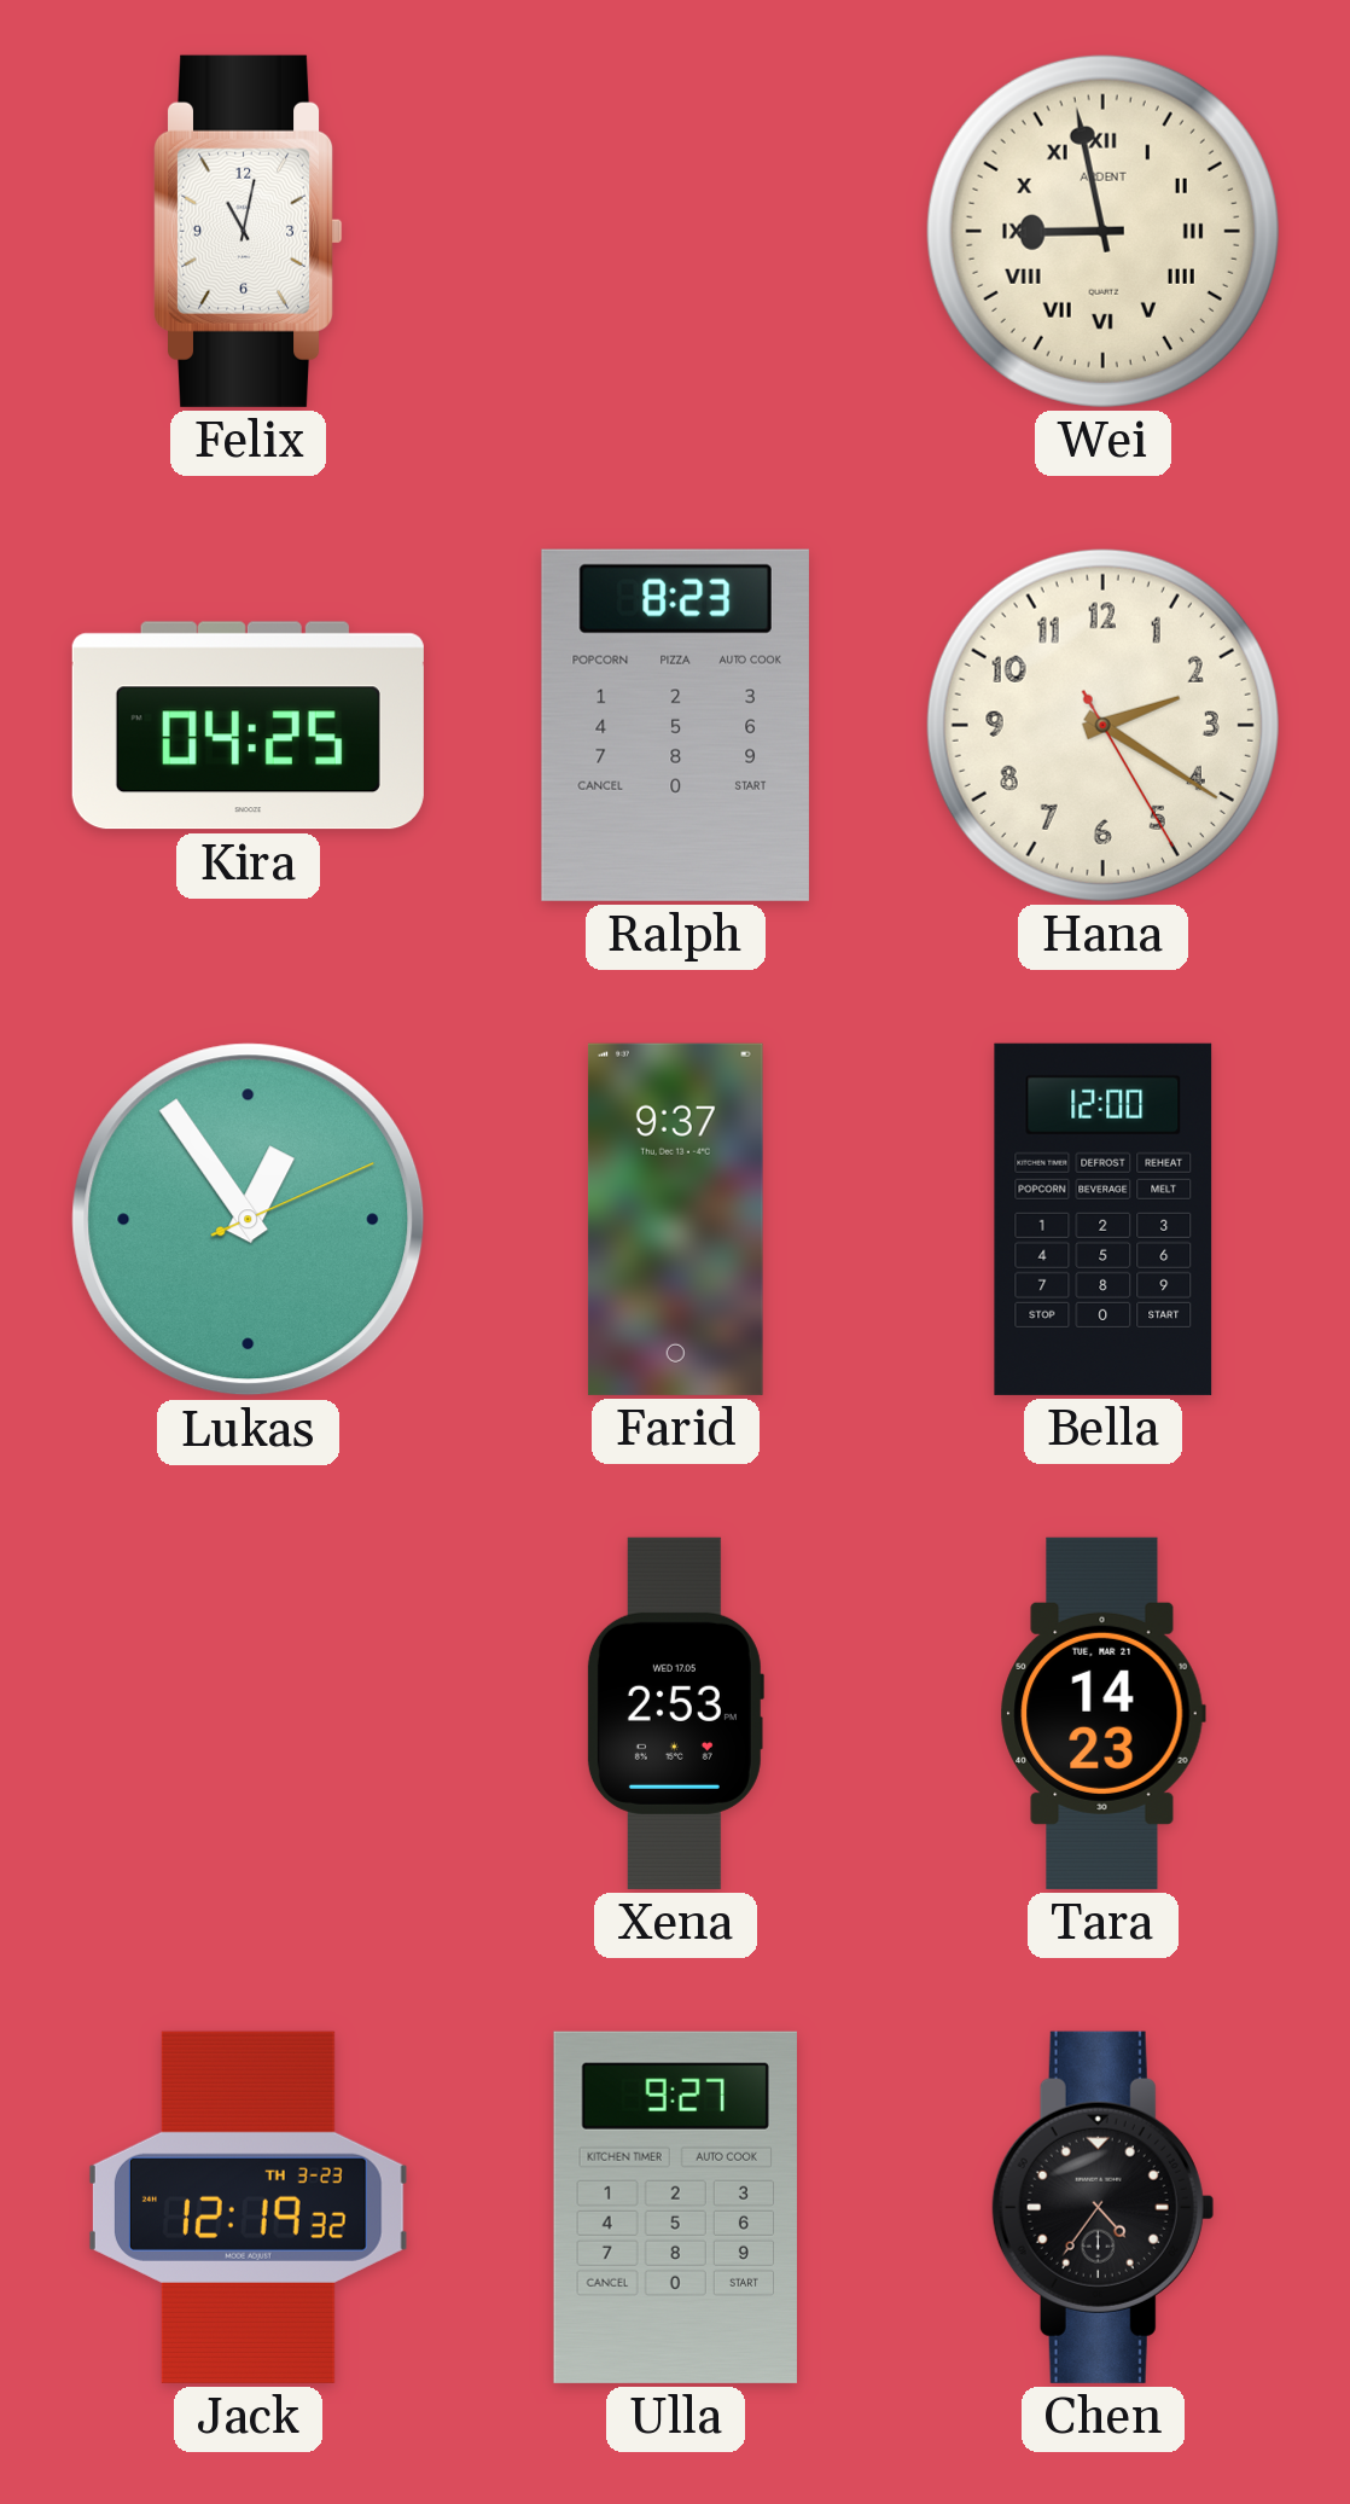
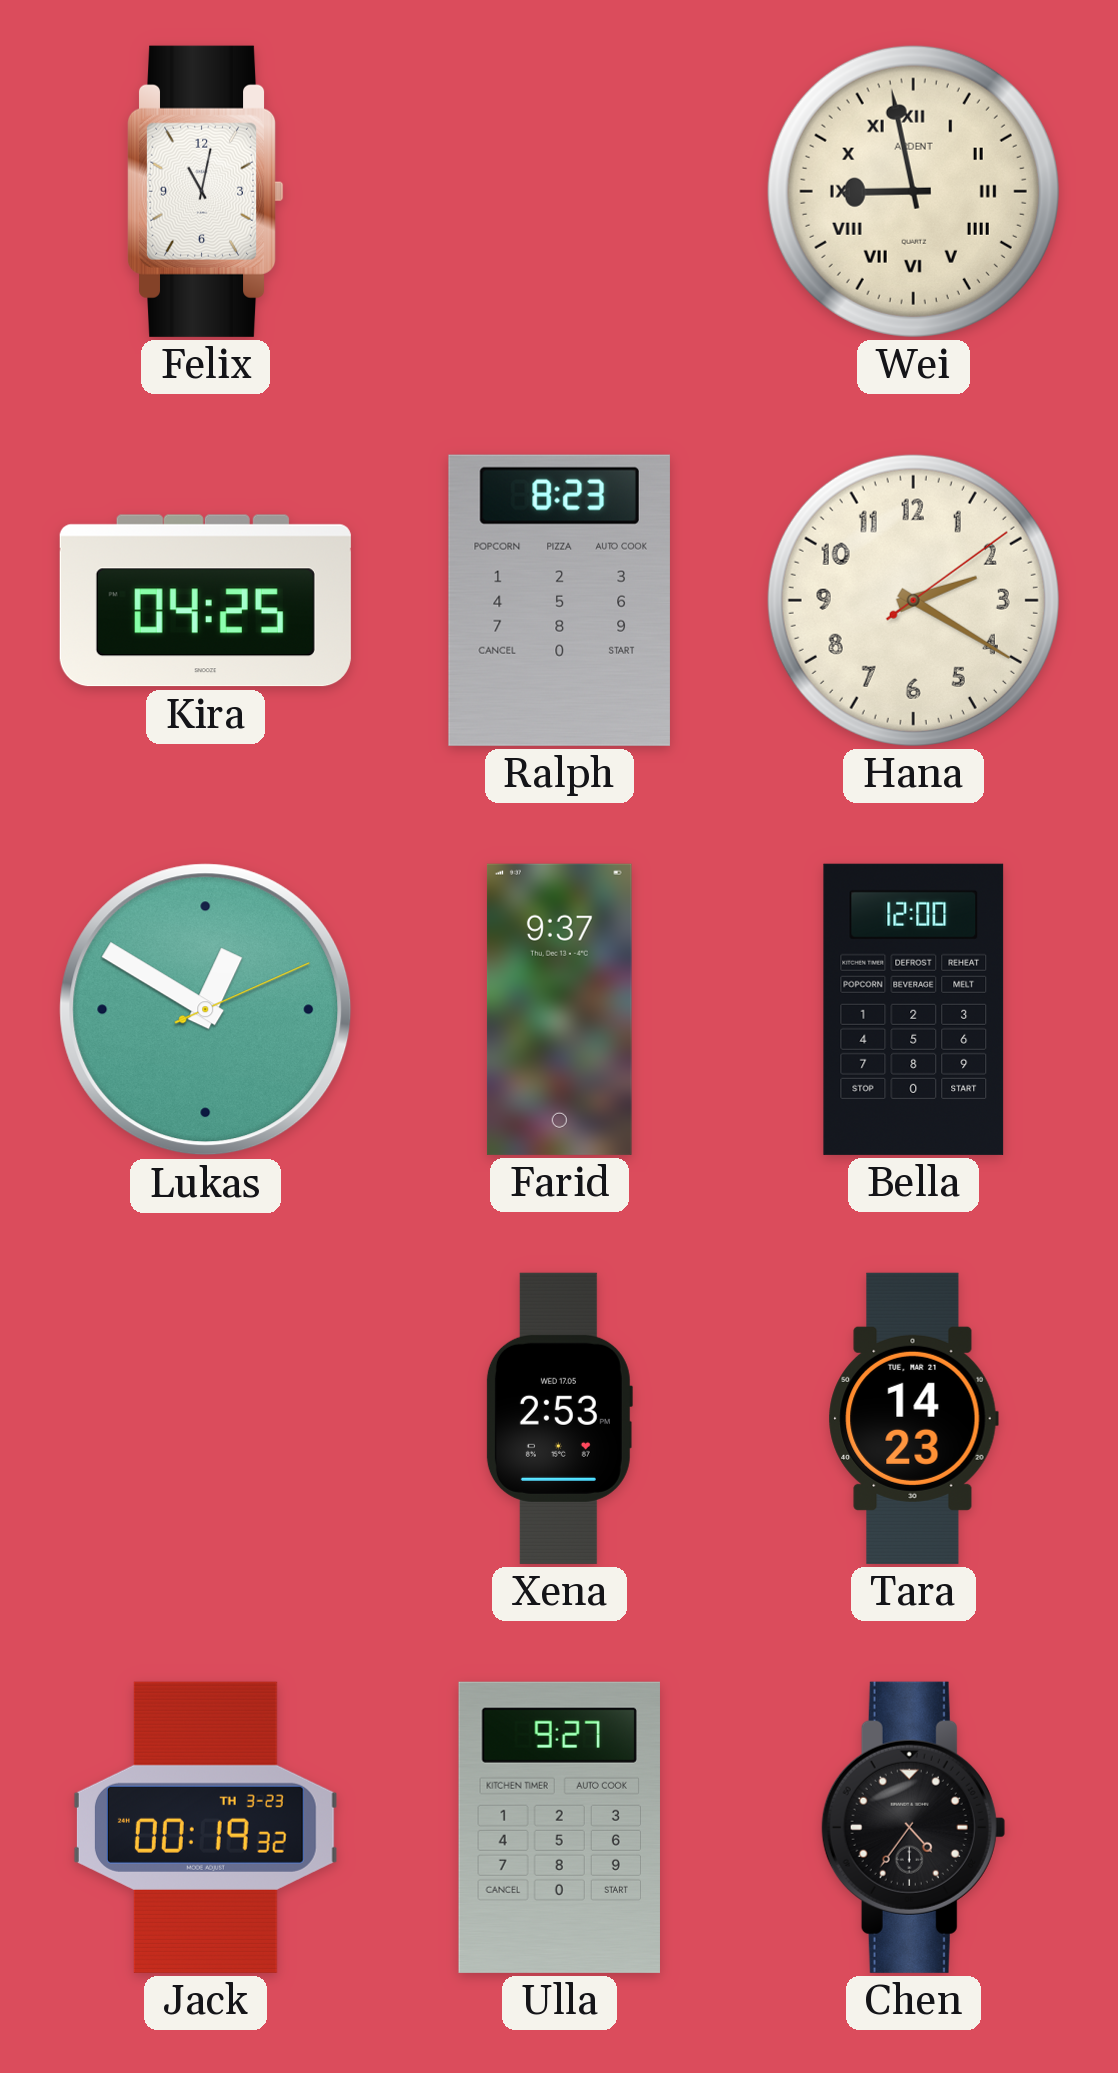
Hana: 2:20:25 -> 2:20:09
Lukas: 12:54 -> 12:50
Jack: 12:19 -> 00:19
